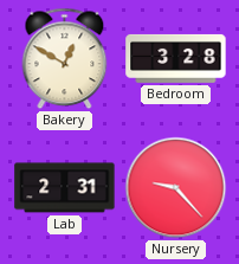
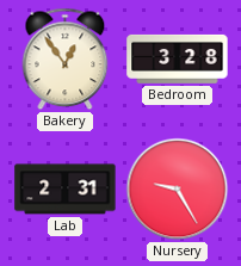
Bakery: 12:50 -> 12:54
Nursery: 9:23 -> 9:25
